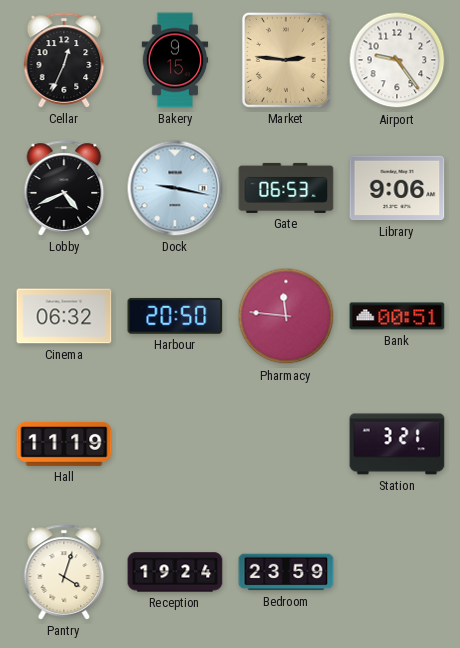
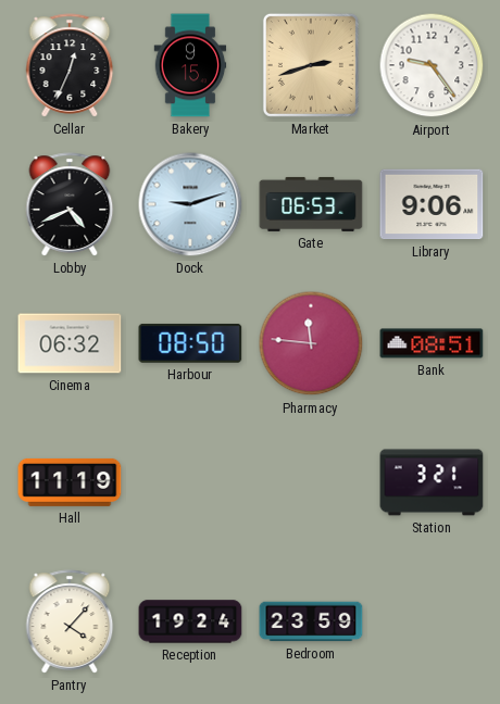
Market: 2:46 -> 2:42
Dock: 9:17 -> 9:12
Harbour: 20:50 -> 08:50
Bank: 00:51 -> 08:51
Pantry: 4:03 -> 4:07
